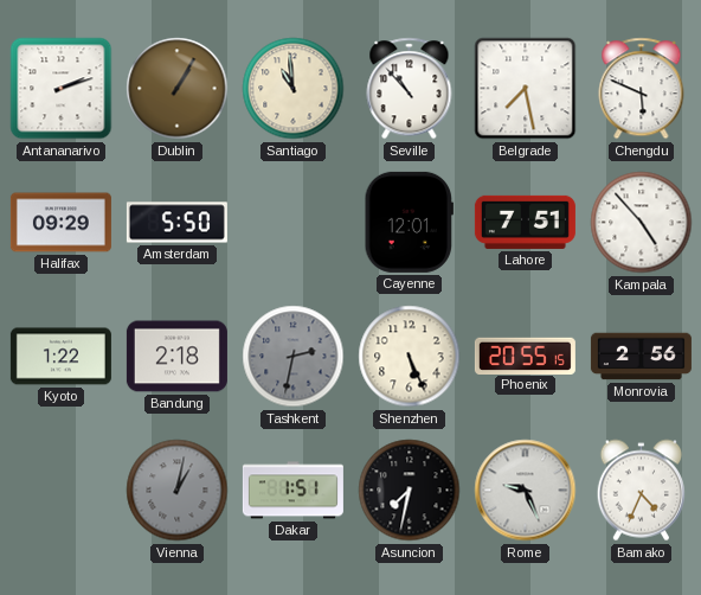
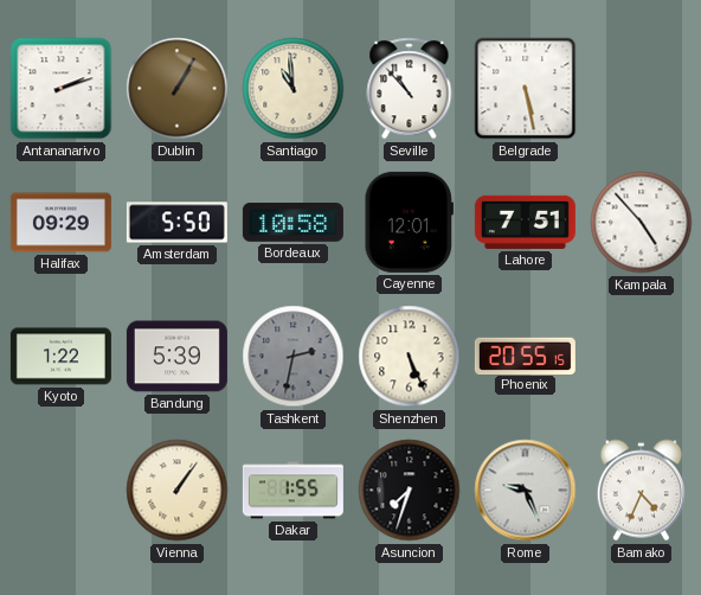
Belgrade: 7:28 -> 5:28
Chengdu: 5:49 -> none
Bordeaux: none -> 10:58
Bandung: 2:18 -> 5:39
Monrovia: 2:56 -> none
Vienna: 1:02 -> 1:06
Vienna dial: grey -> cream
Dakar: 1:51 -> 1:55
Asuncion: 7:32 -> 7:33
